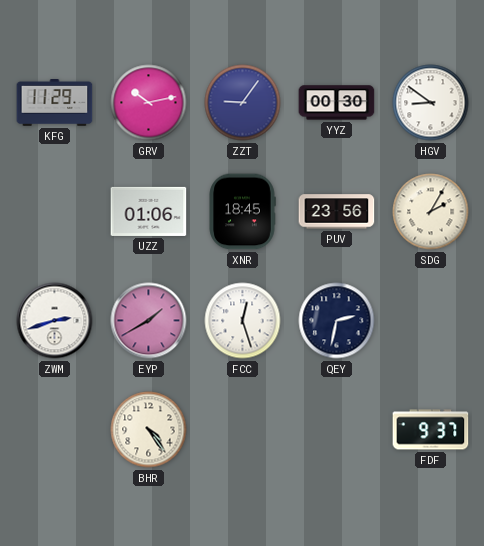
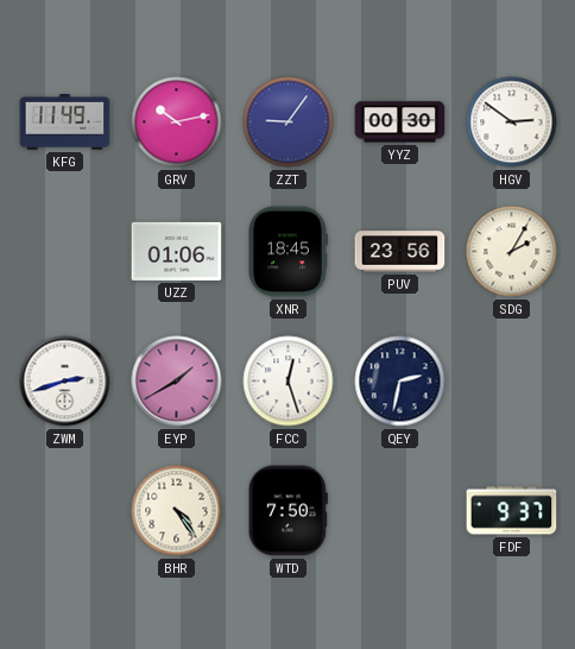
KFG: 11:29 -> 11:49
HGV: 8:51 -> 2:51
WTD: none -> 7:50
